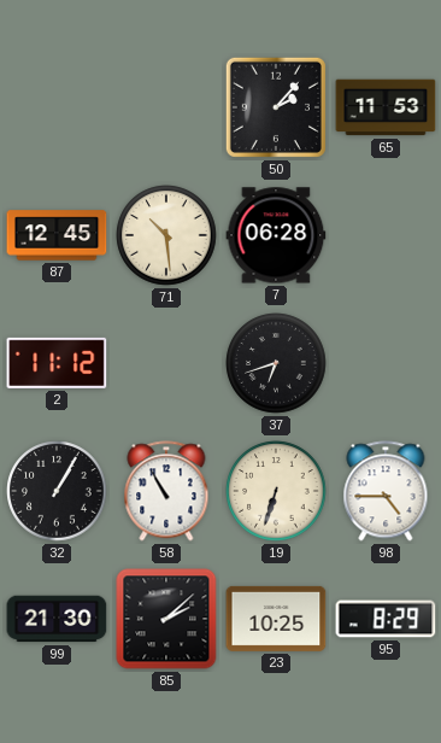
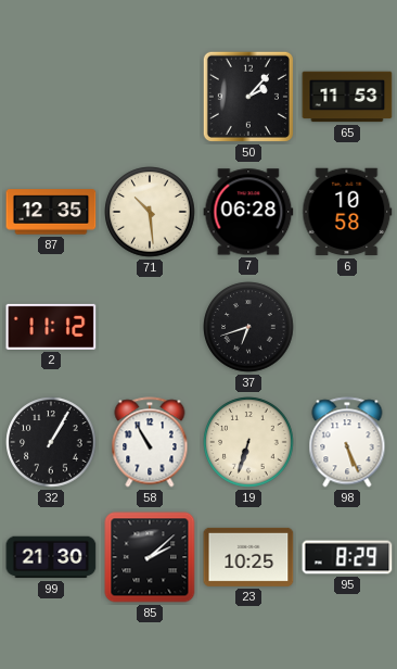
87: 12:45 -> 12:35
6: none -> 10:58
98: 4:45 -> 5:26
